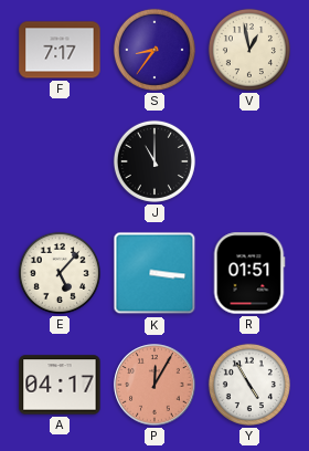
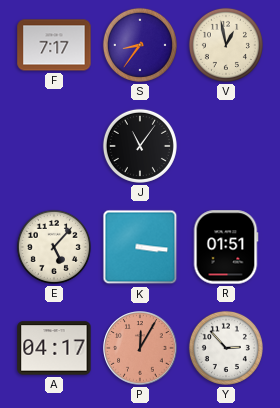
J: 11:00 -> 11:06
Y: 4:55 -> 2:53
